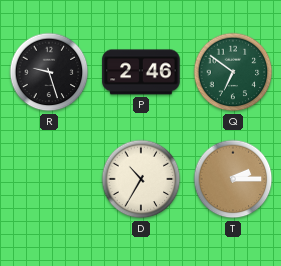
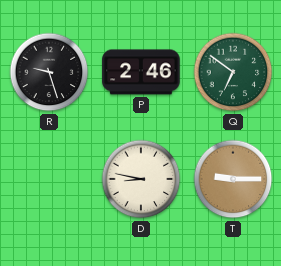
D: 10:35 -> 8:47
T: 2:15 -> 9:15
